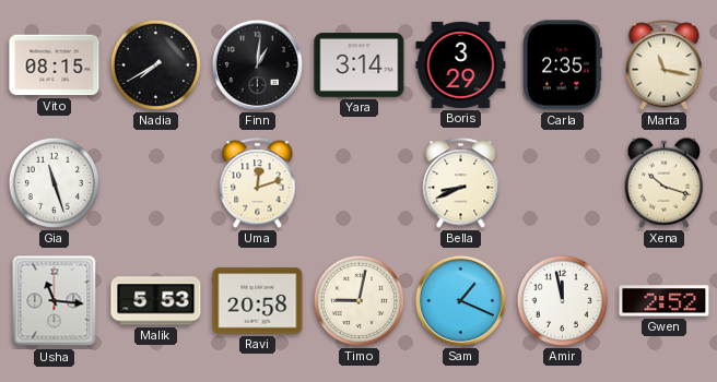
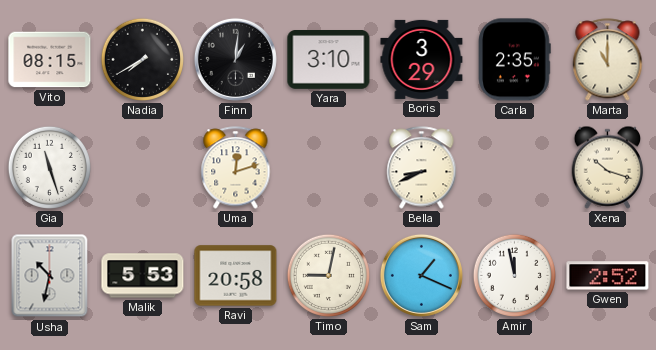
Yara: 3:14 -> 3:10
Marta: 11:17 -> 11:00
Usha: 11:16 -> 10:32
